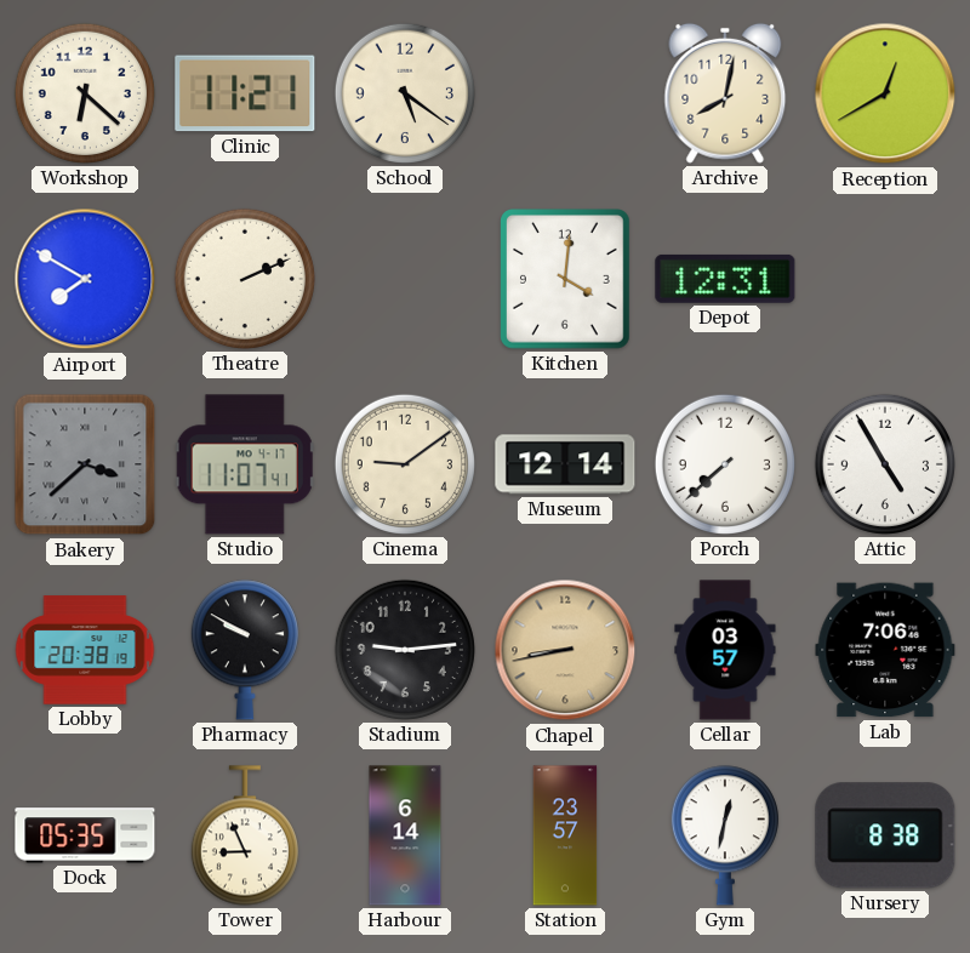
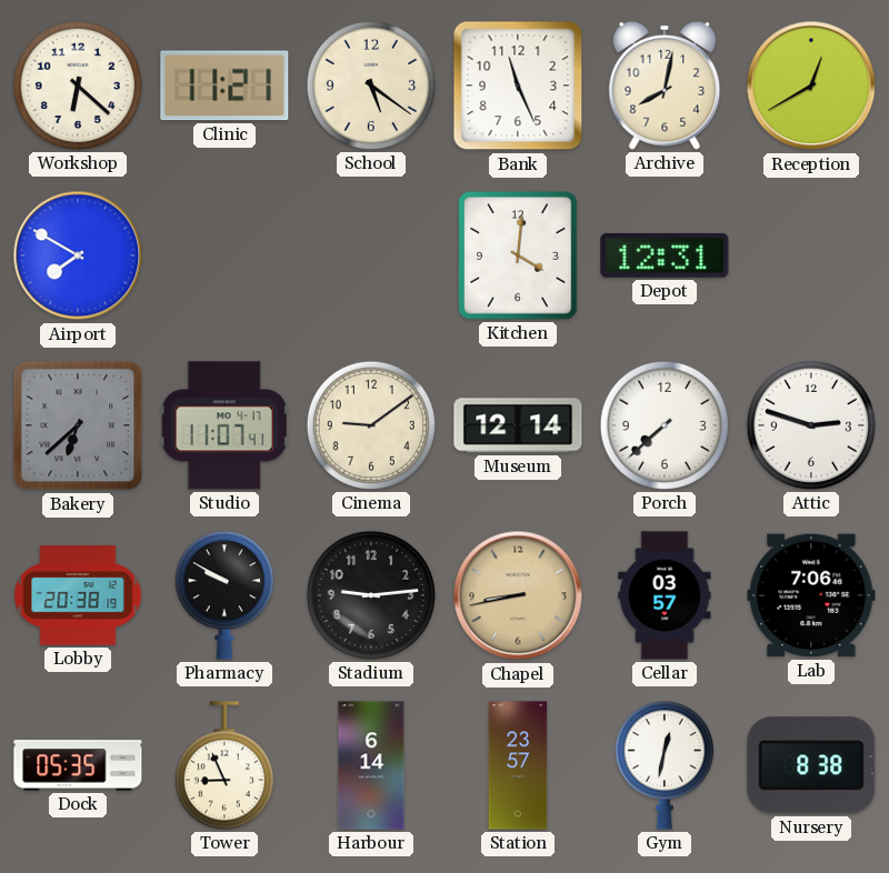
Bank: none -> 11:26
Theatre: 2:11 -> none
Bakery: 3:38 -> 6:38
Attic: 4:55 -> 2:48
